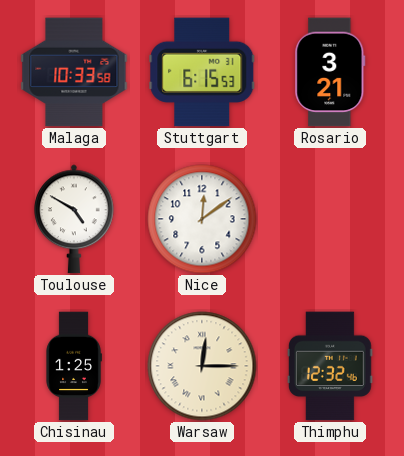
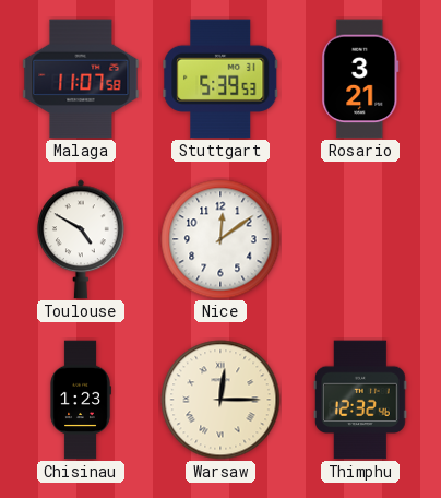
Malaga: 10:33 -> 11:07
Stuttgart: 6:15 -> 5:39
Chisinau: 1:25 -> 1:23
